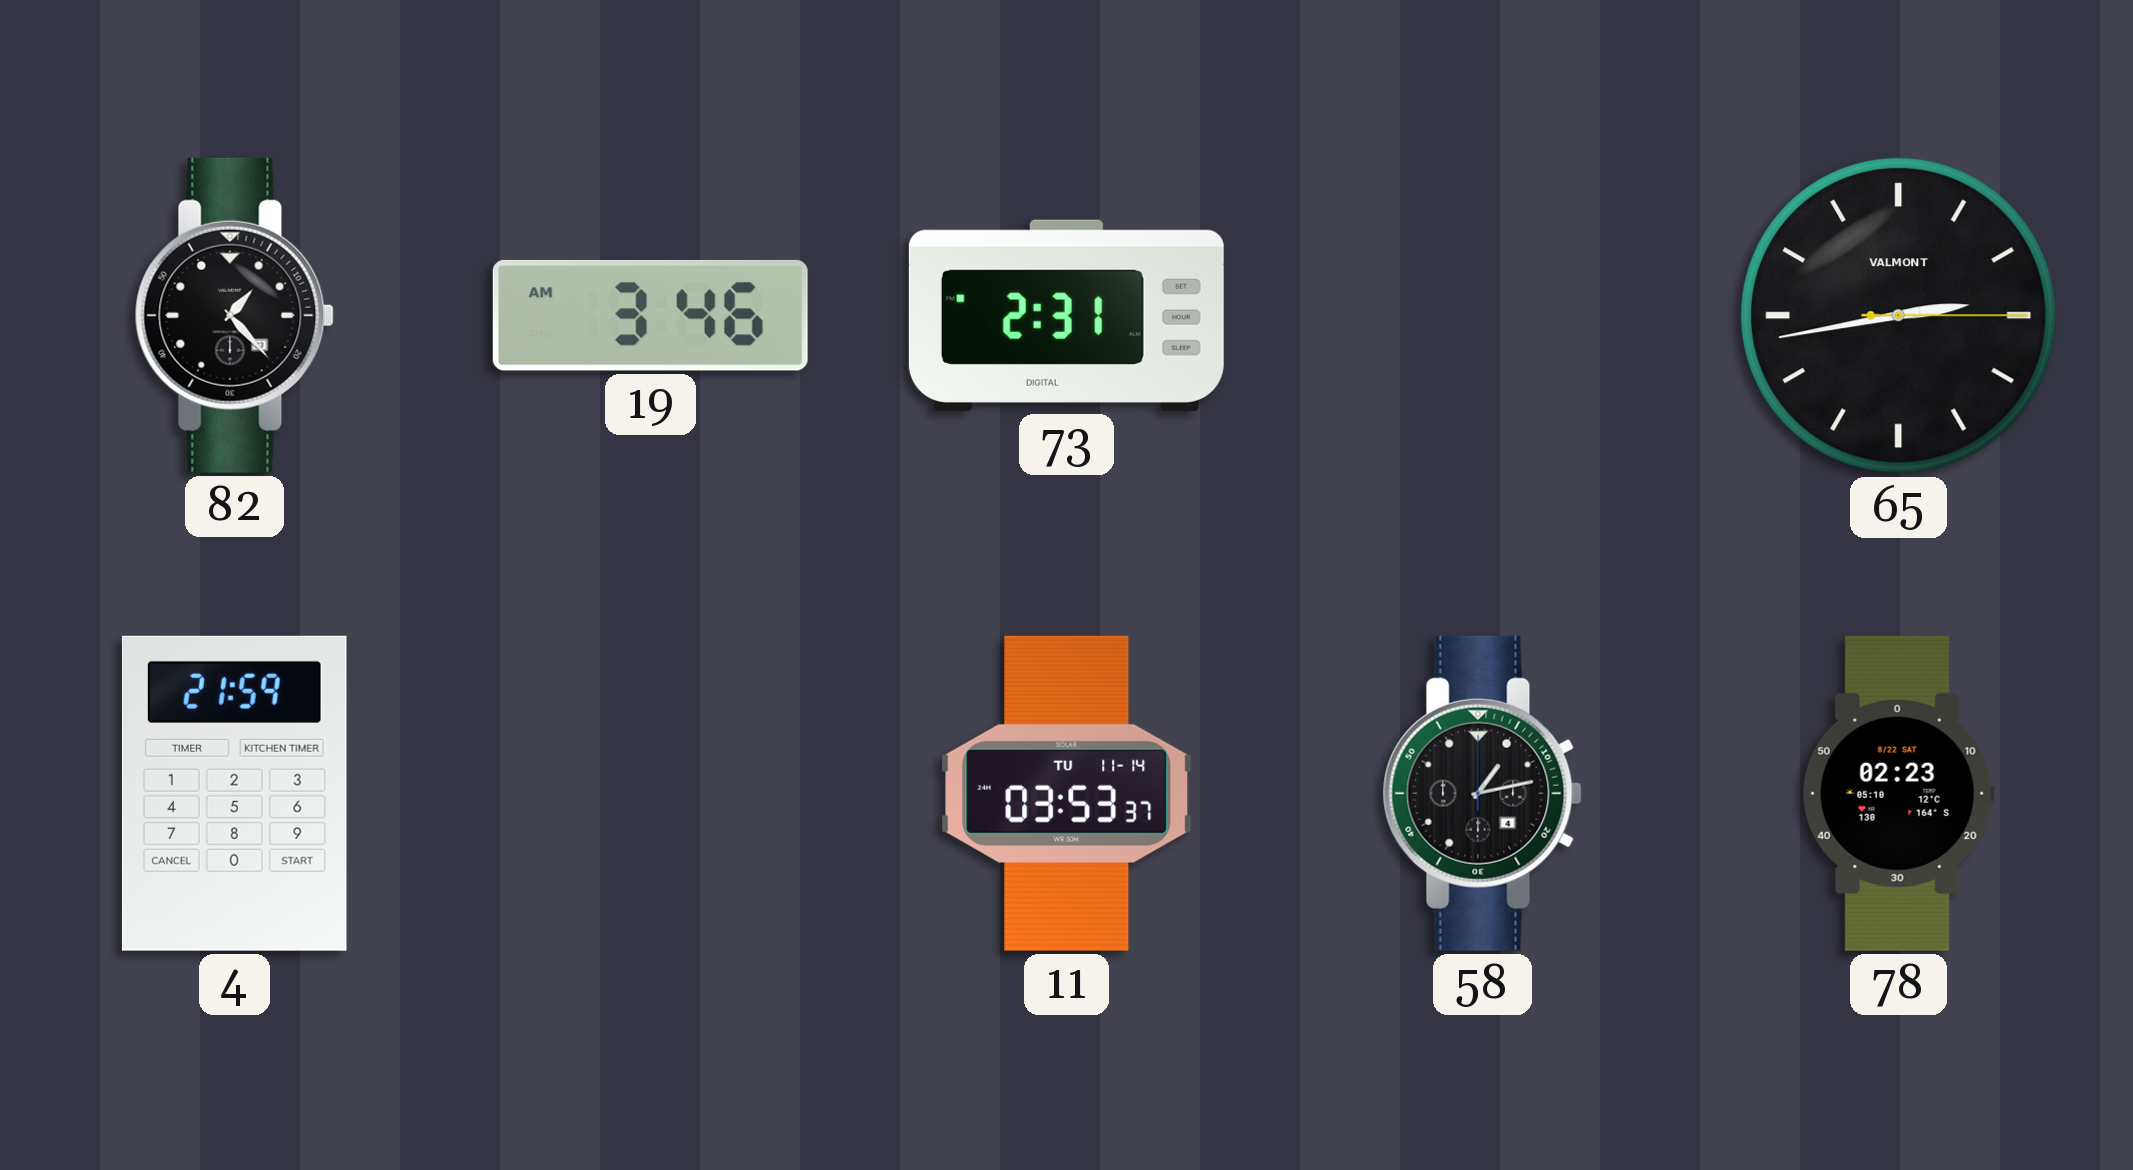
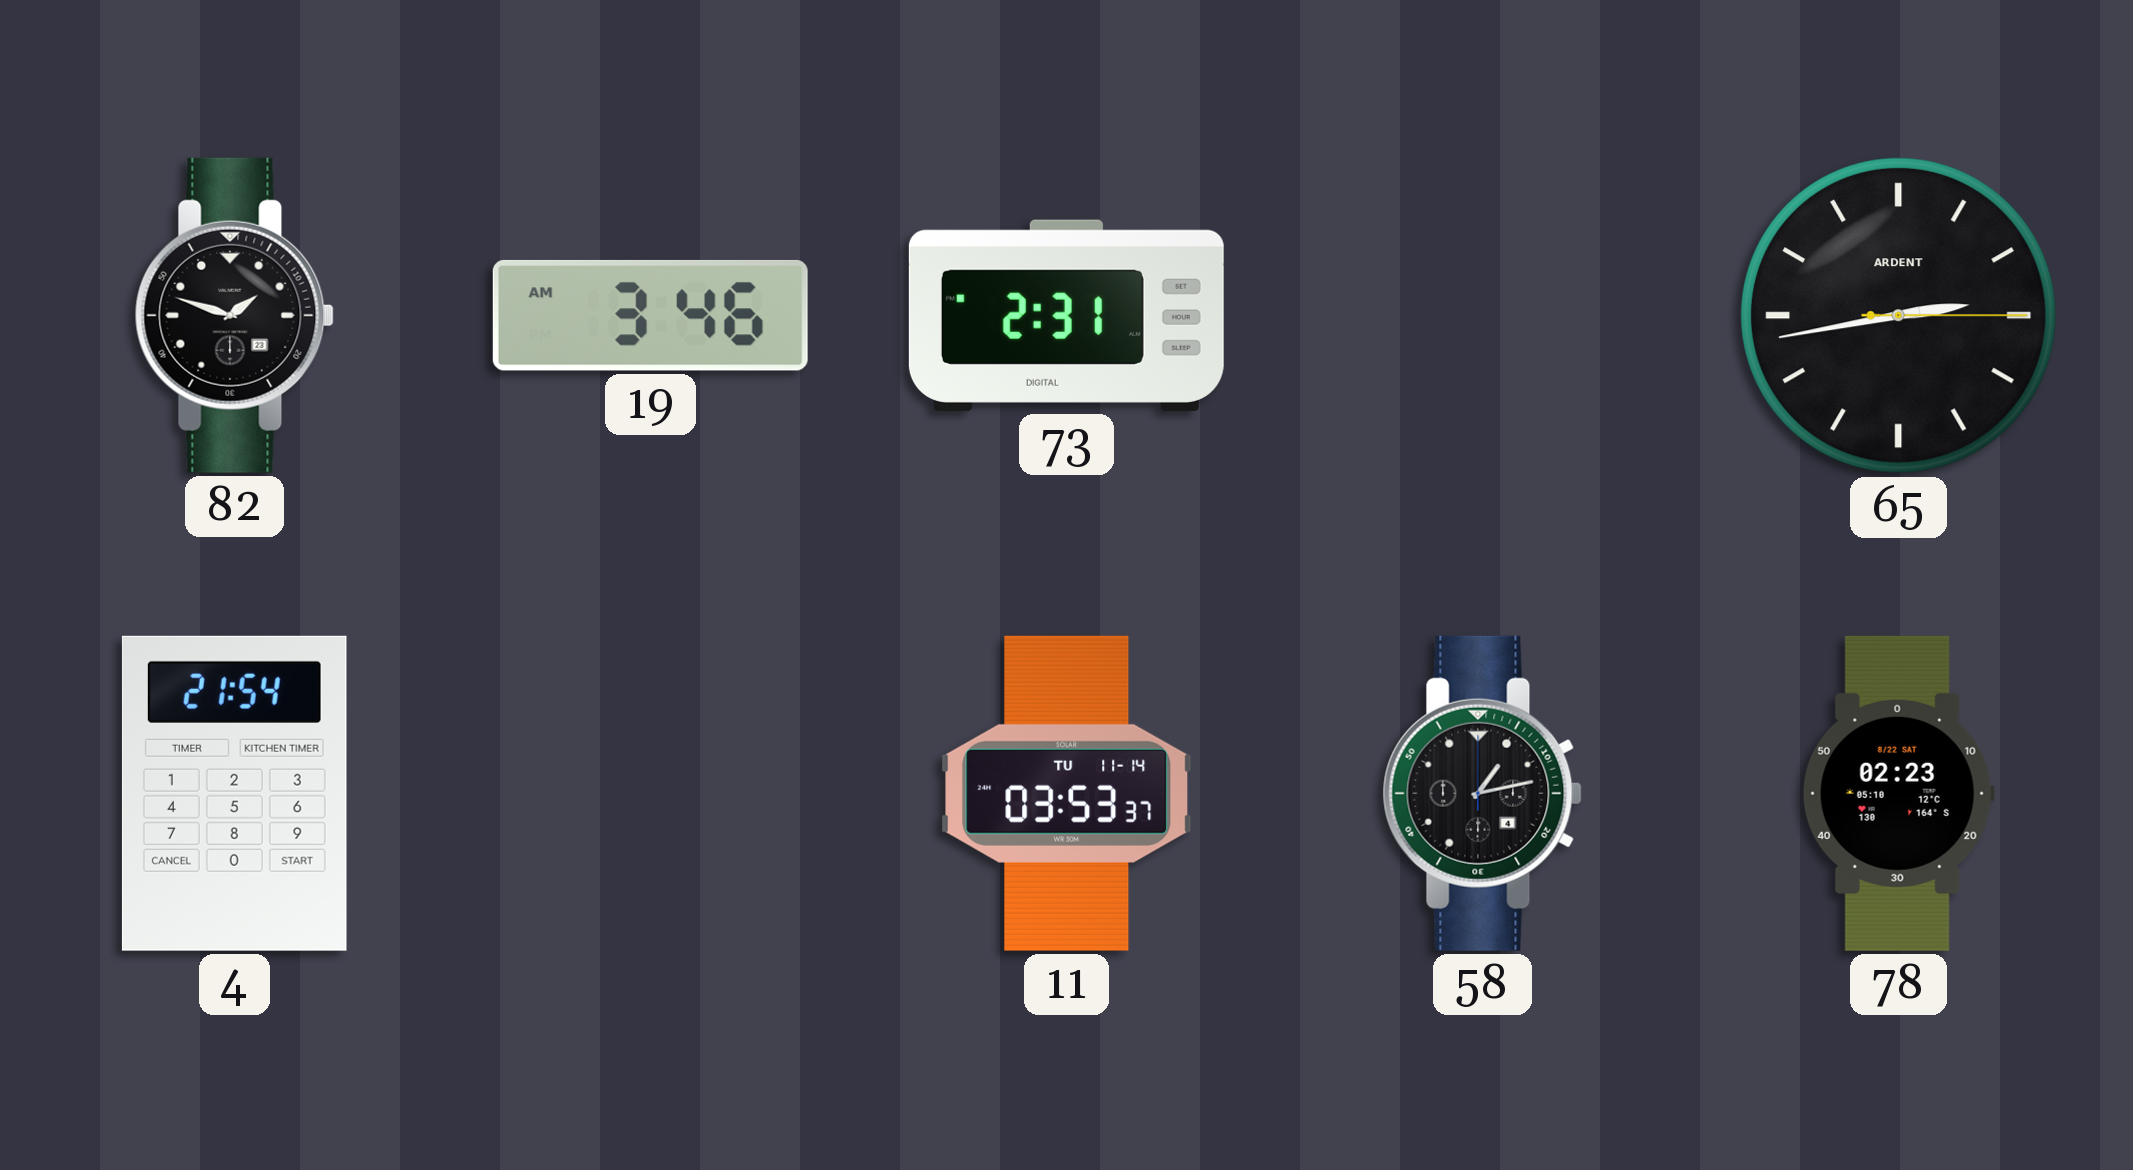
82: 1:23 -> 1:48
65 brand: VALMONT -> ARDENT
4: 21:59 -> 21:54
